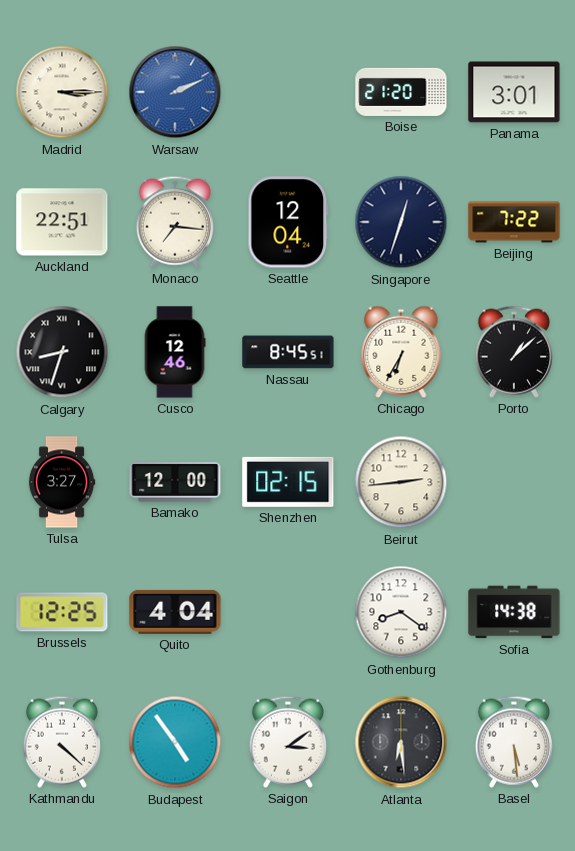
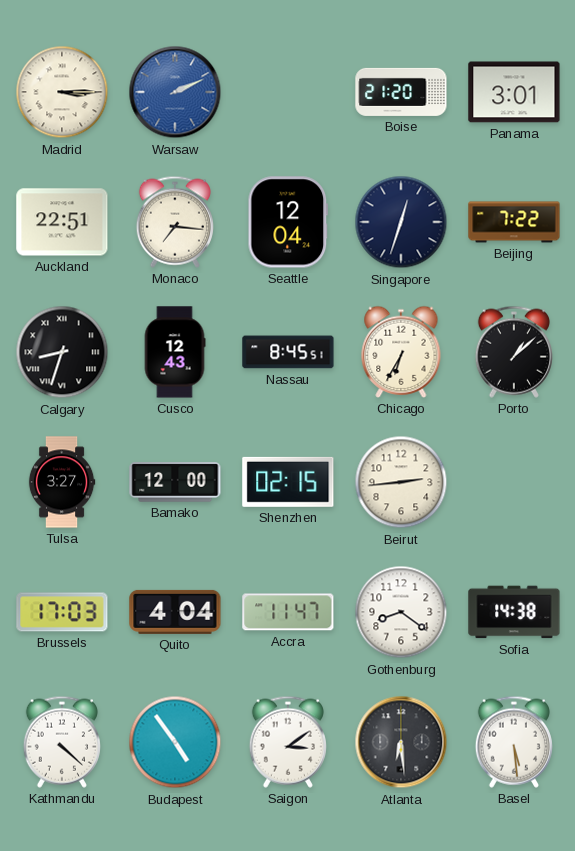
Cusco: 12:46 -> 12:43
Brussels: 12:25 -> 17:03
Accra: none -> 11:47
